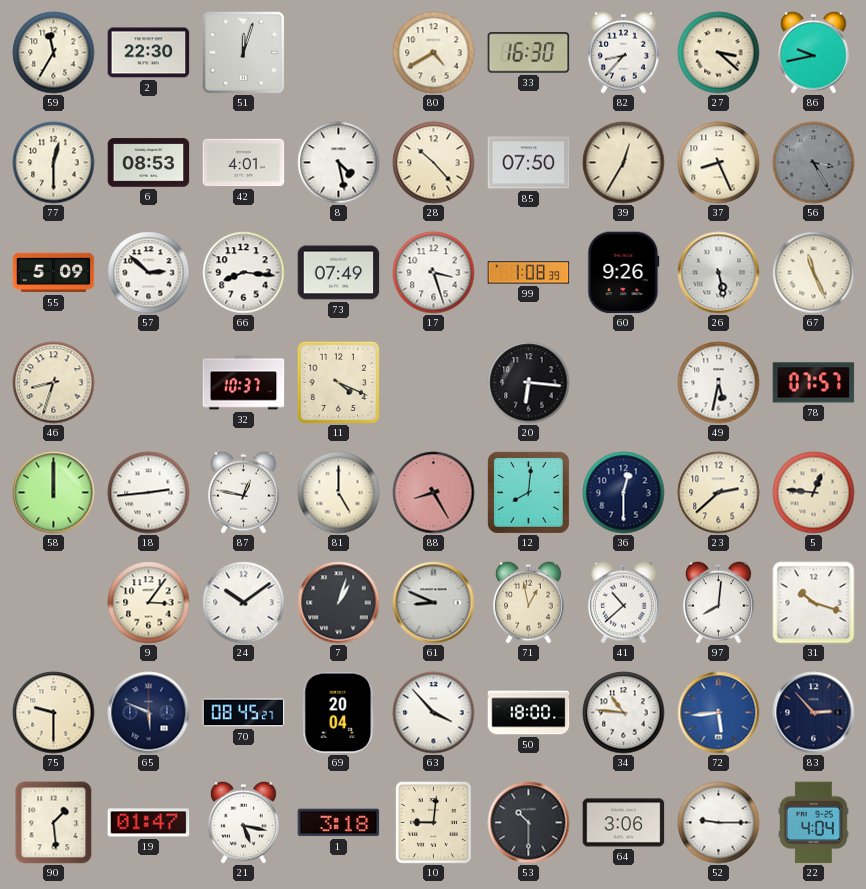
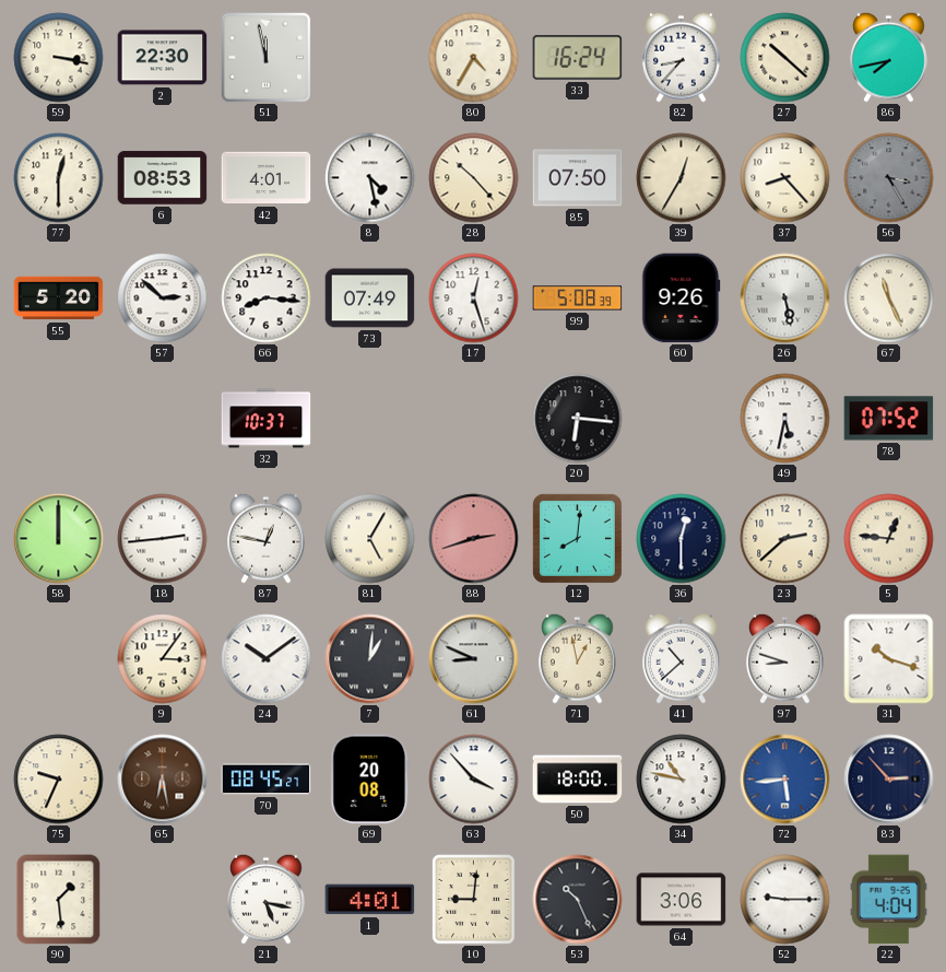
59: 11:35 -> 3:17
51: 12:03 -> 11:58
80: 4:40 -> 4:35
33: 16:30 -> 16:24
27: 3:22 -> 10:22
86: 9:43 -> 7:43
37: 8:26 -> 8:23
55: 5:09 -> 5:20
17: 3:27 -> 12:27
99: 1:08 -> 5:08
46: 8:33 -> none
11: 4:19 -> none
78: 07:57 -> 07:52
81: 5:00 -> 5:05
88: 8:25 -> 2:42
7: 1:03 -> 1:01
97: 8:01 -> 8:48
75: 9:30 -> 9:34
65: 5:49 -> 6:28
65 dial: navy -> brown
69: 20:04 -> 20:08
34: 10:46 -> 10:47
19: 01:47 -> none
1: 3:18 -> 4:01
53: 10:30 -> 10:26
